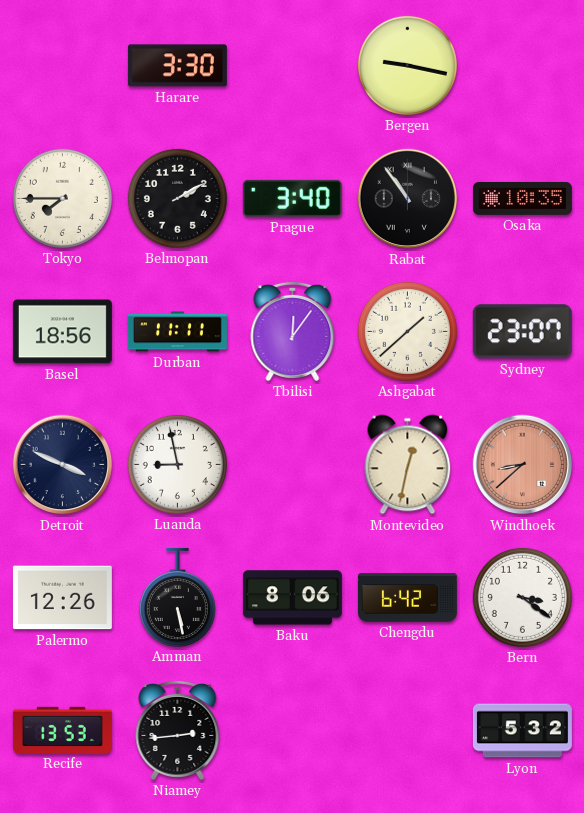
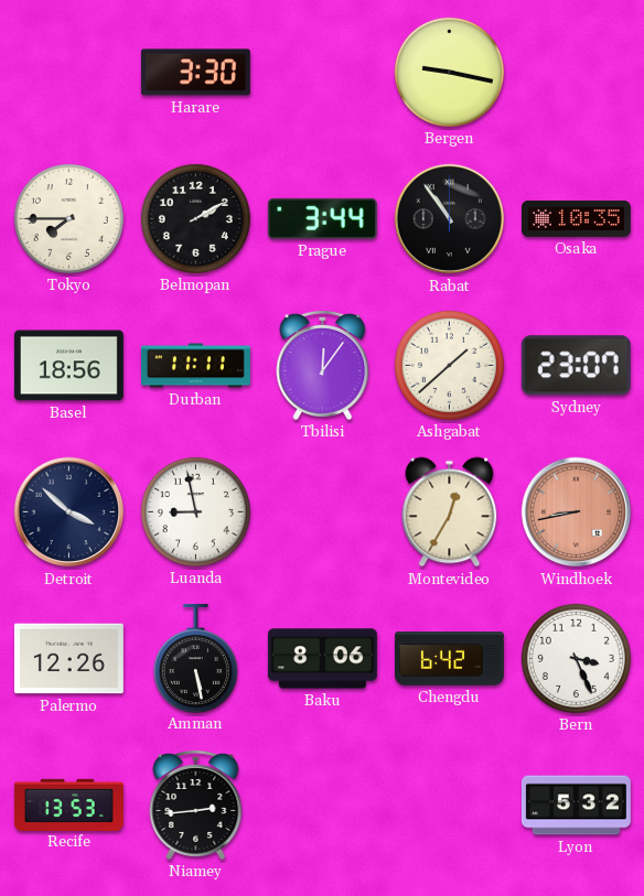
Prague: 3:40 -> 3:44
Detroit: 3:49 -> 3:52
Montevideo: 12:32 -> 12:35
Windhoek: 8:38 -> 8:43
Bern: 3:21 -> 3:26
